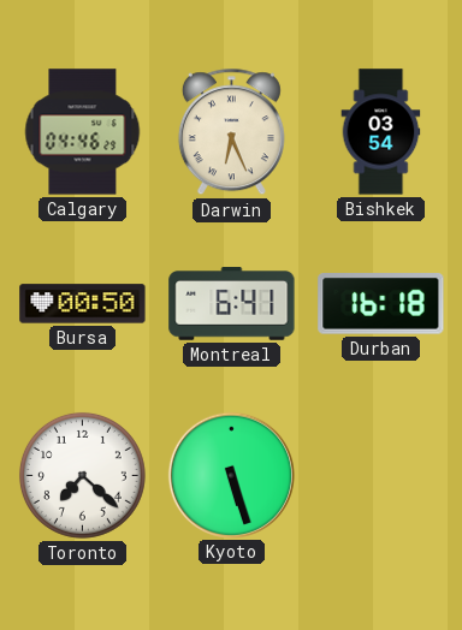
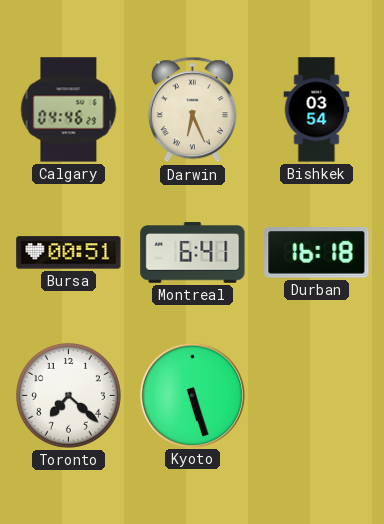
Bursa: 00:50 -> 00:51
